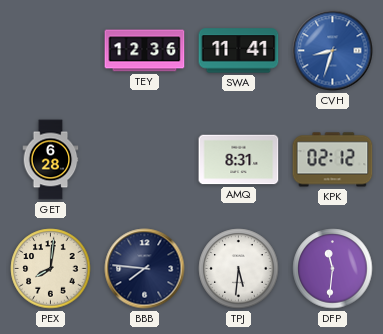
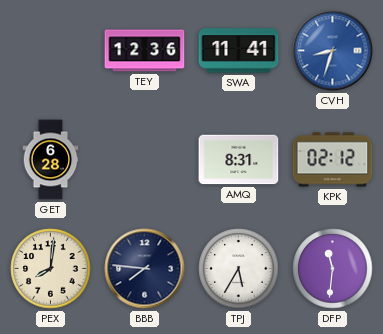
TPJ: 5:31 -> 5:35
